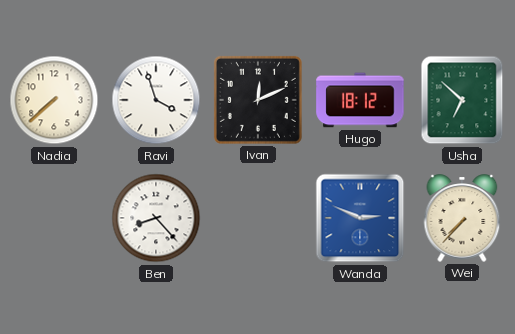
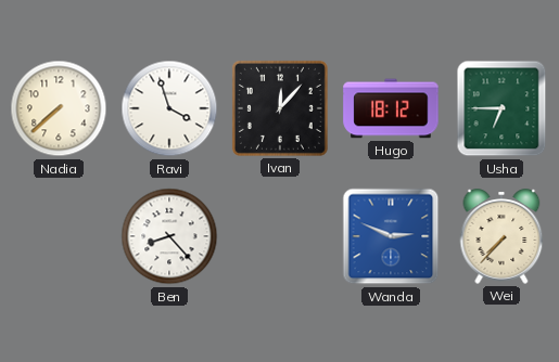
Ivan: 12:11 -> 12:07
Usha: 6:52 -> 6:45
